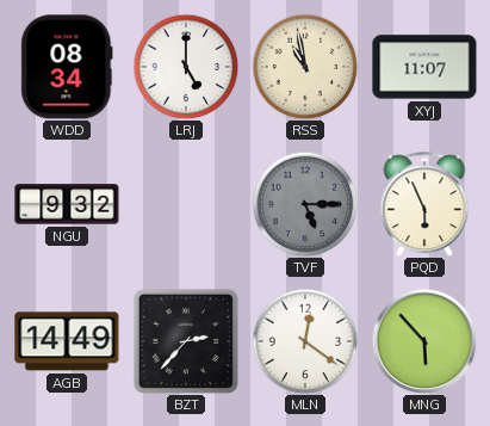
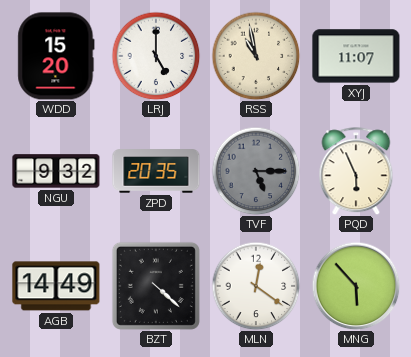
WDD: 08:34 -> 15:20
ZPD: none -> 20:35
BZT: 2:37 -> 4:22
